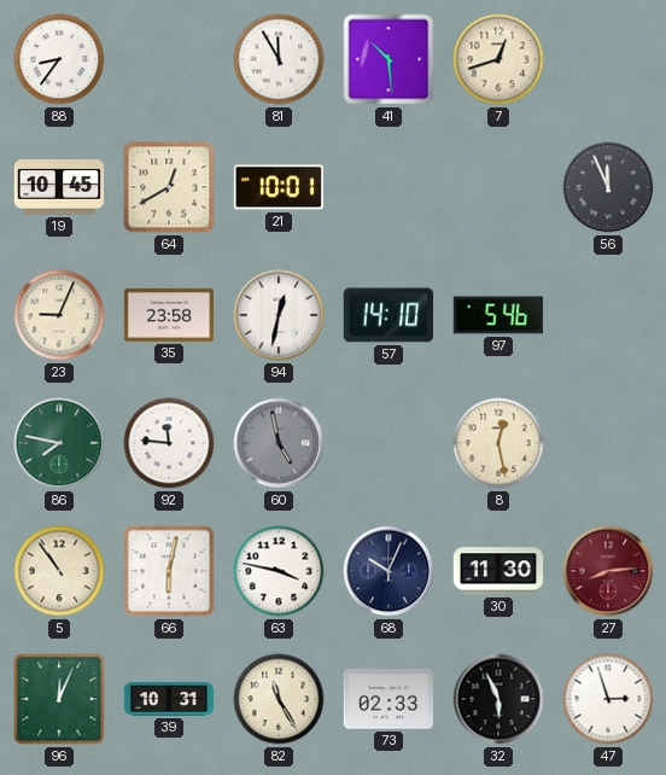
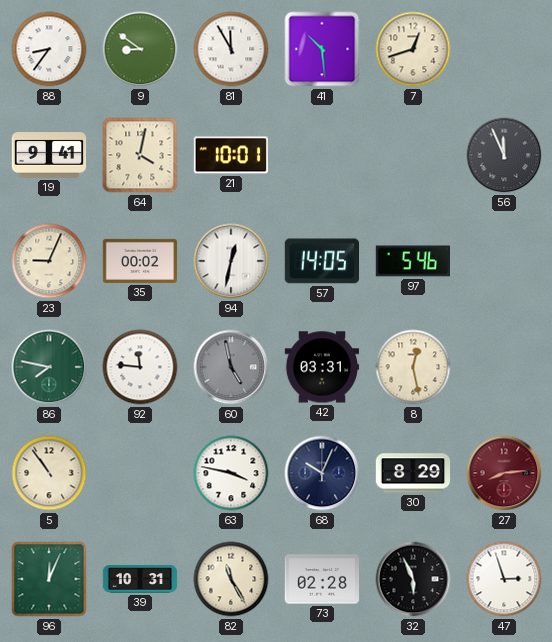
9: none -> 8:51
19: 10:45 -> 9:41
64: 12:40 -> 4:02
35: 23:58 -> 00:02
57: 14:10 -> 14:05
42: none -> 03:31
66: 6:02 -> none
30: 11:30 -> 8:29
73: 02:33 -> 02:28
